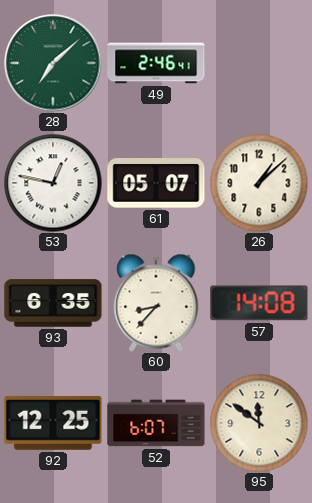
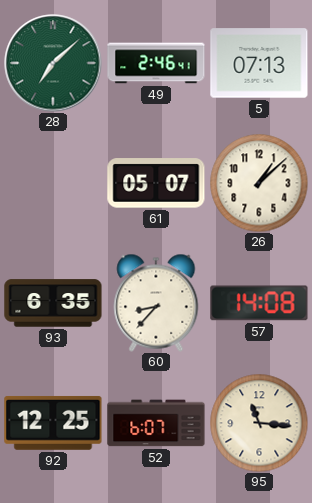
5: none -> 07:13
53: 12:47 -> none
95: 11:51 -> 11:16
